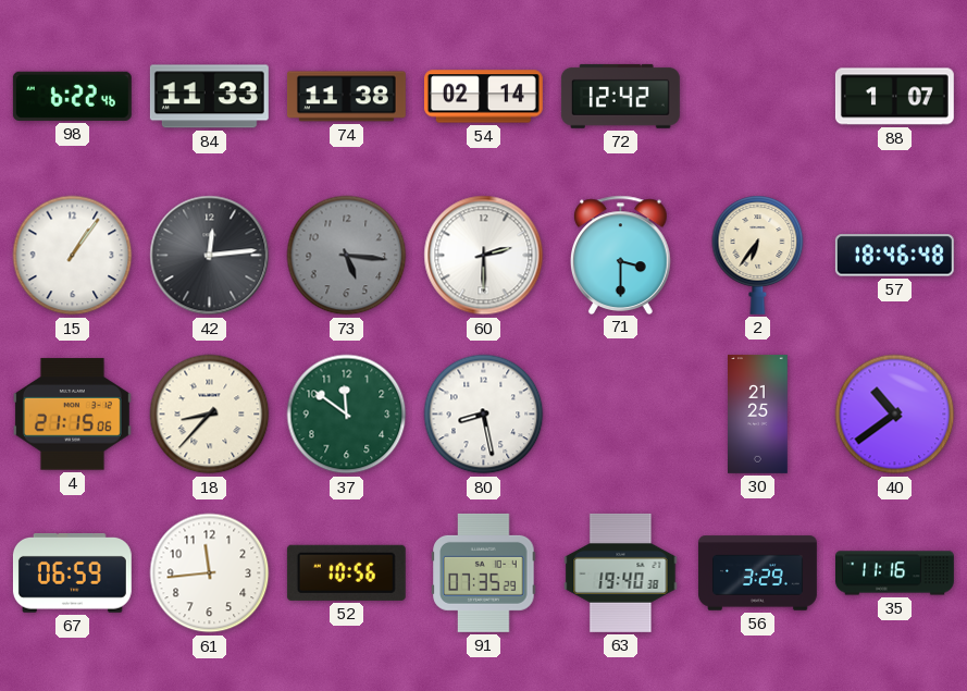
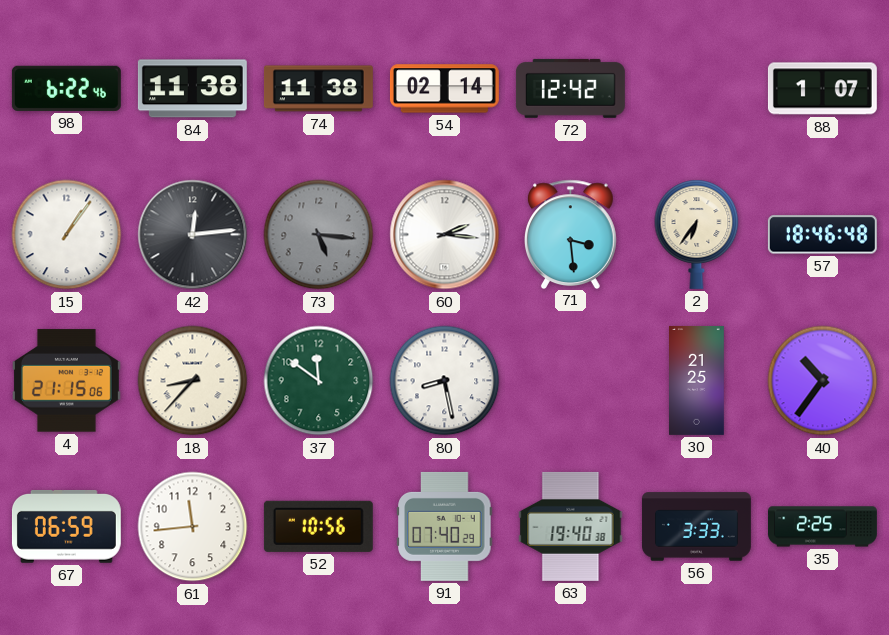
84: 11:33 -> 11:38
60: 2:30 -> 2:16
71: 3:30 -> 3:29
40: 10:39 -> 10:36
91: 07:35 -> 07:40
56: 3:29 -> 3:33
35: 11:16 -> 2:25
